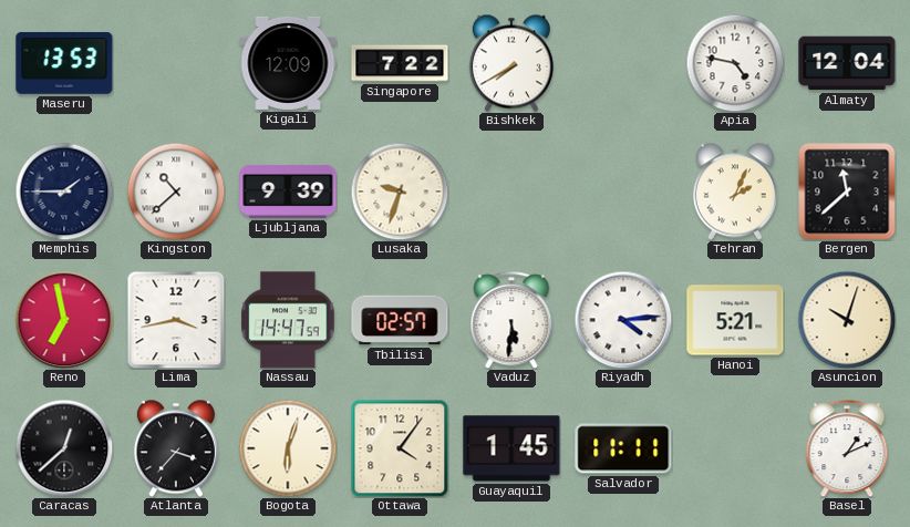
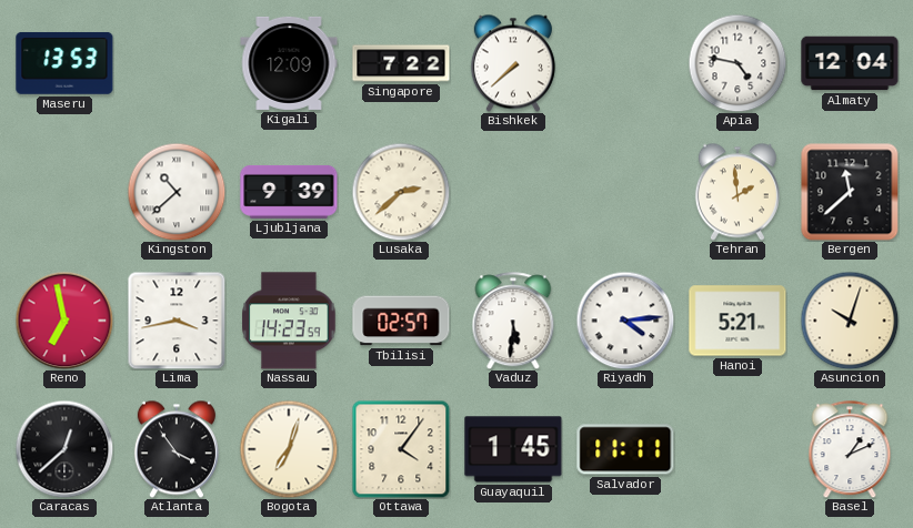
Bishkek: 7:40 -> 7:38
Memphis: 1:45 -> none
Lusaka: 9:33 -> 2:38
Tehran: 2:04 -> 1:59
Nassau: 14:47 -> 14:23
Atlanta: 3:37 -> 3:54
Bogota: 6:03 -> 7:03
